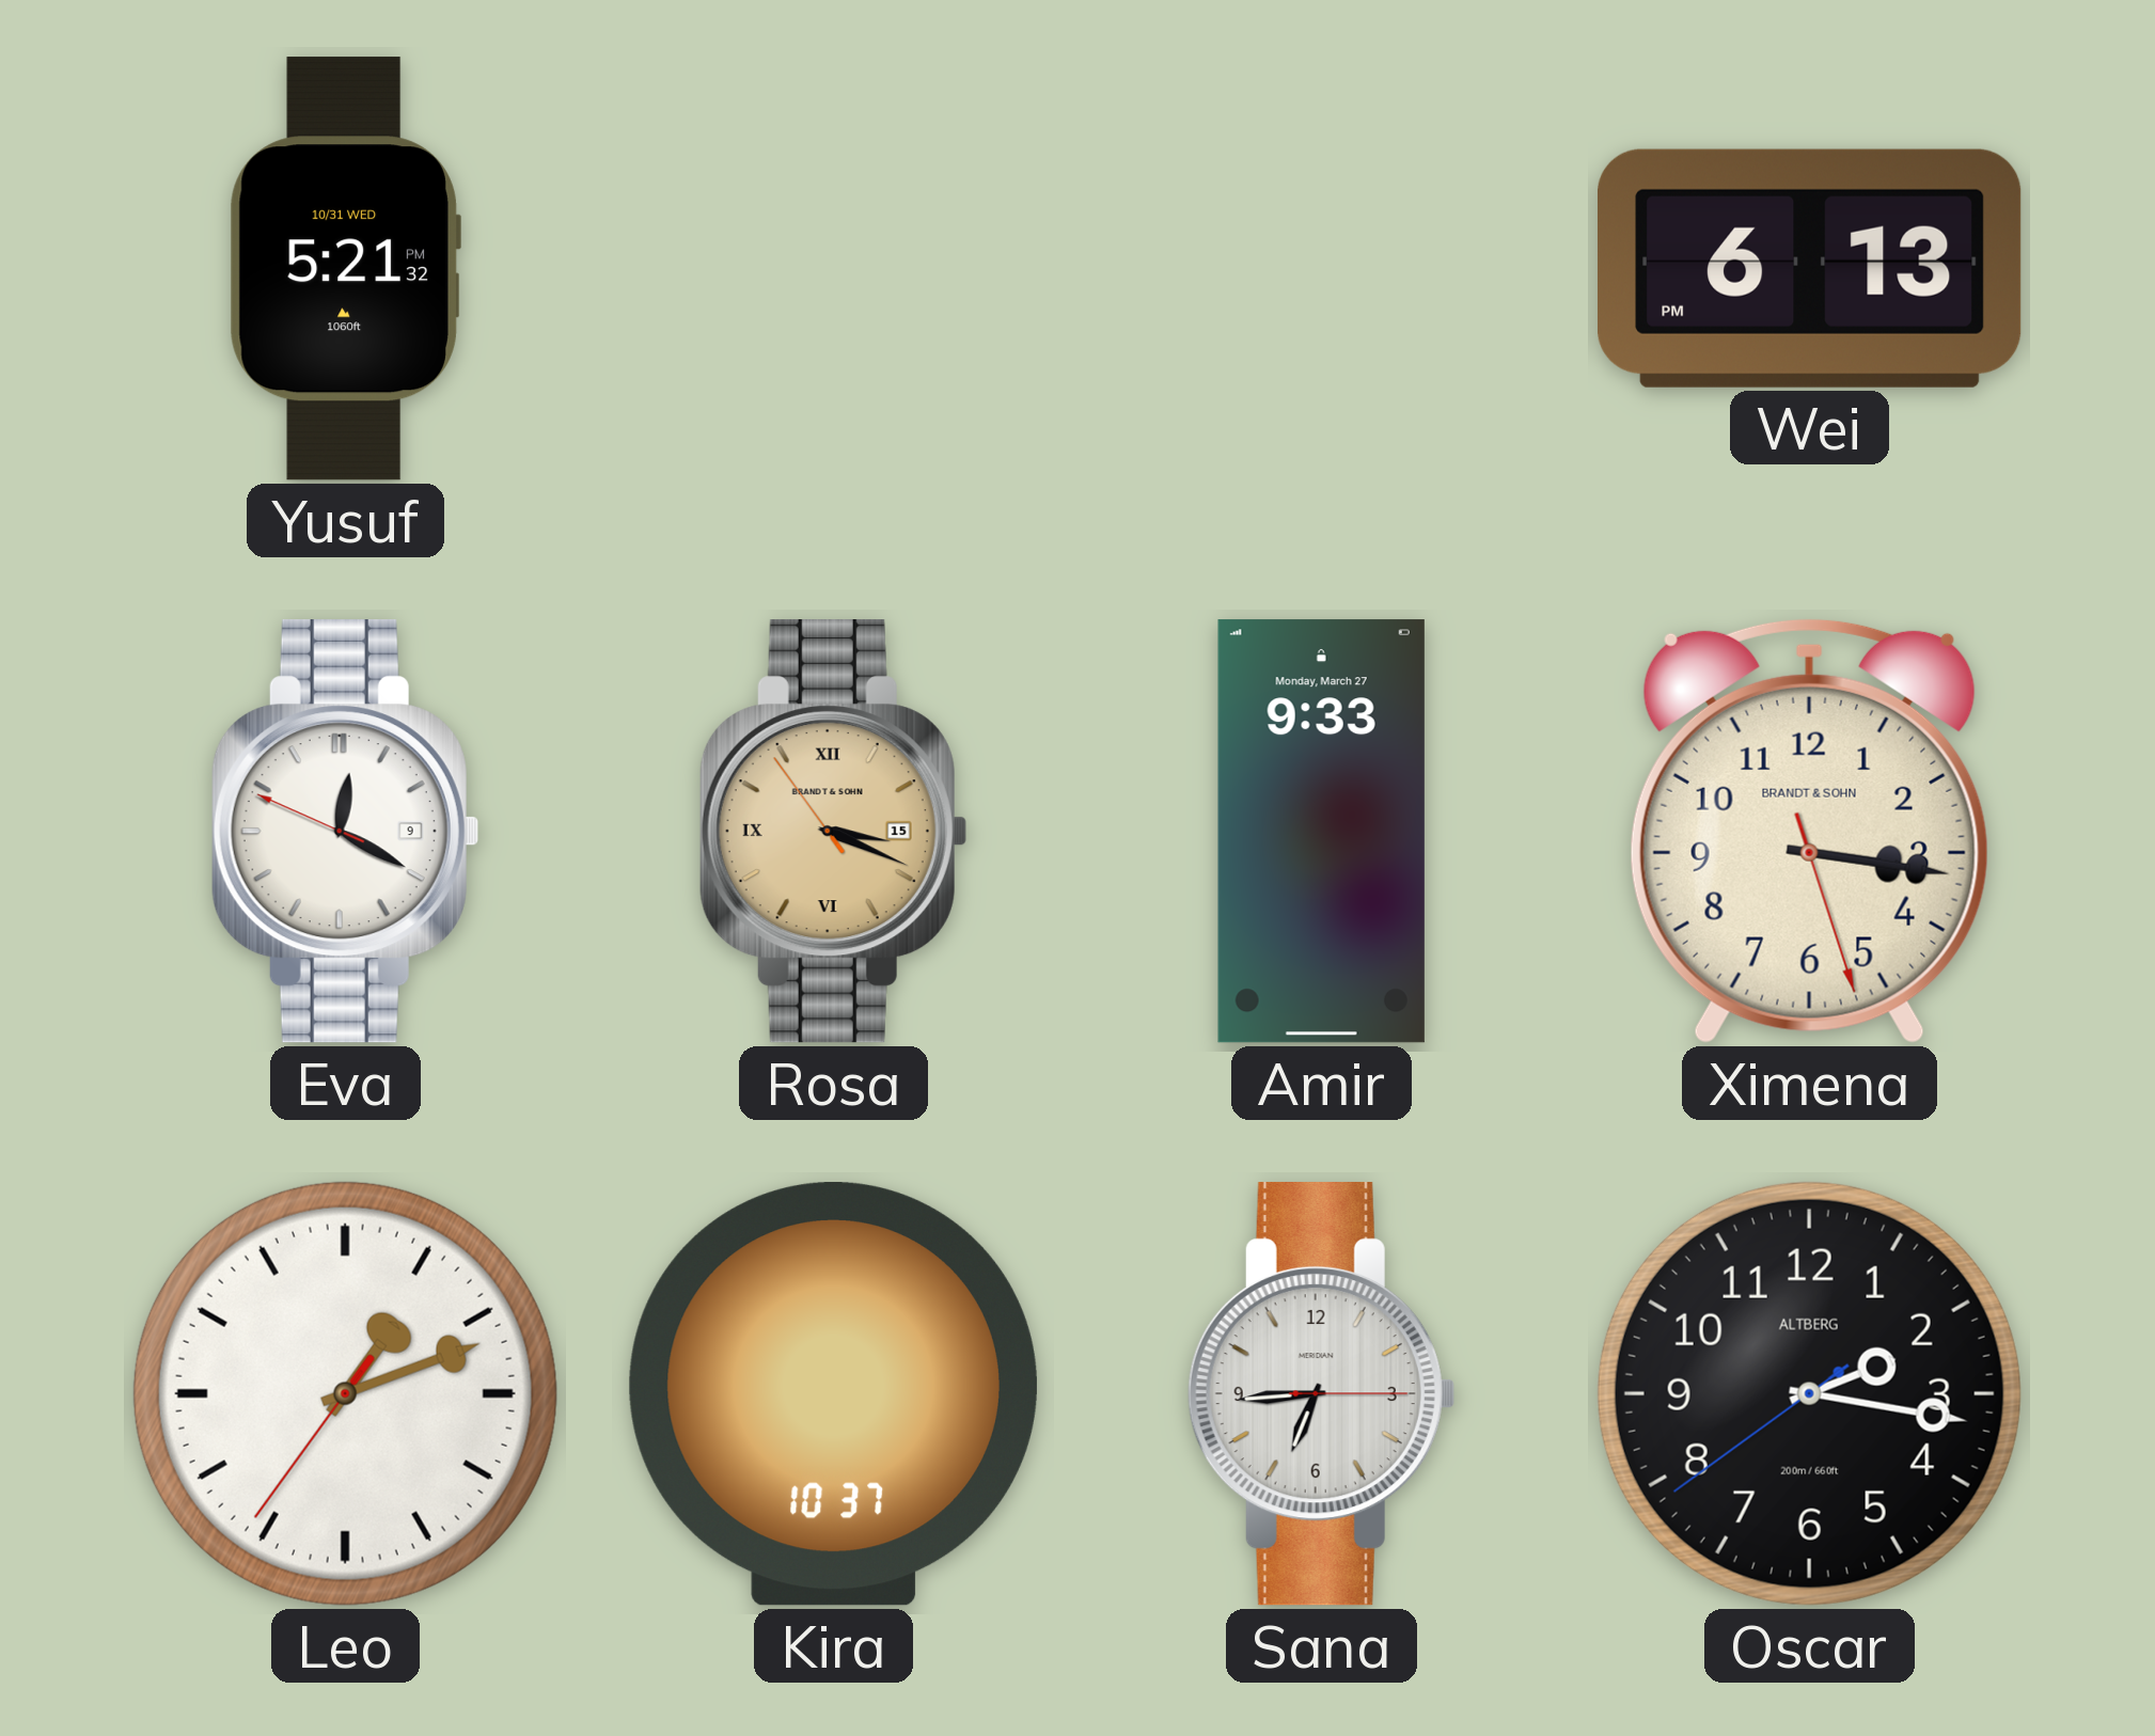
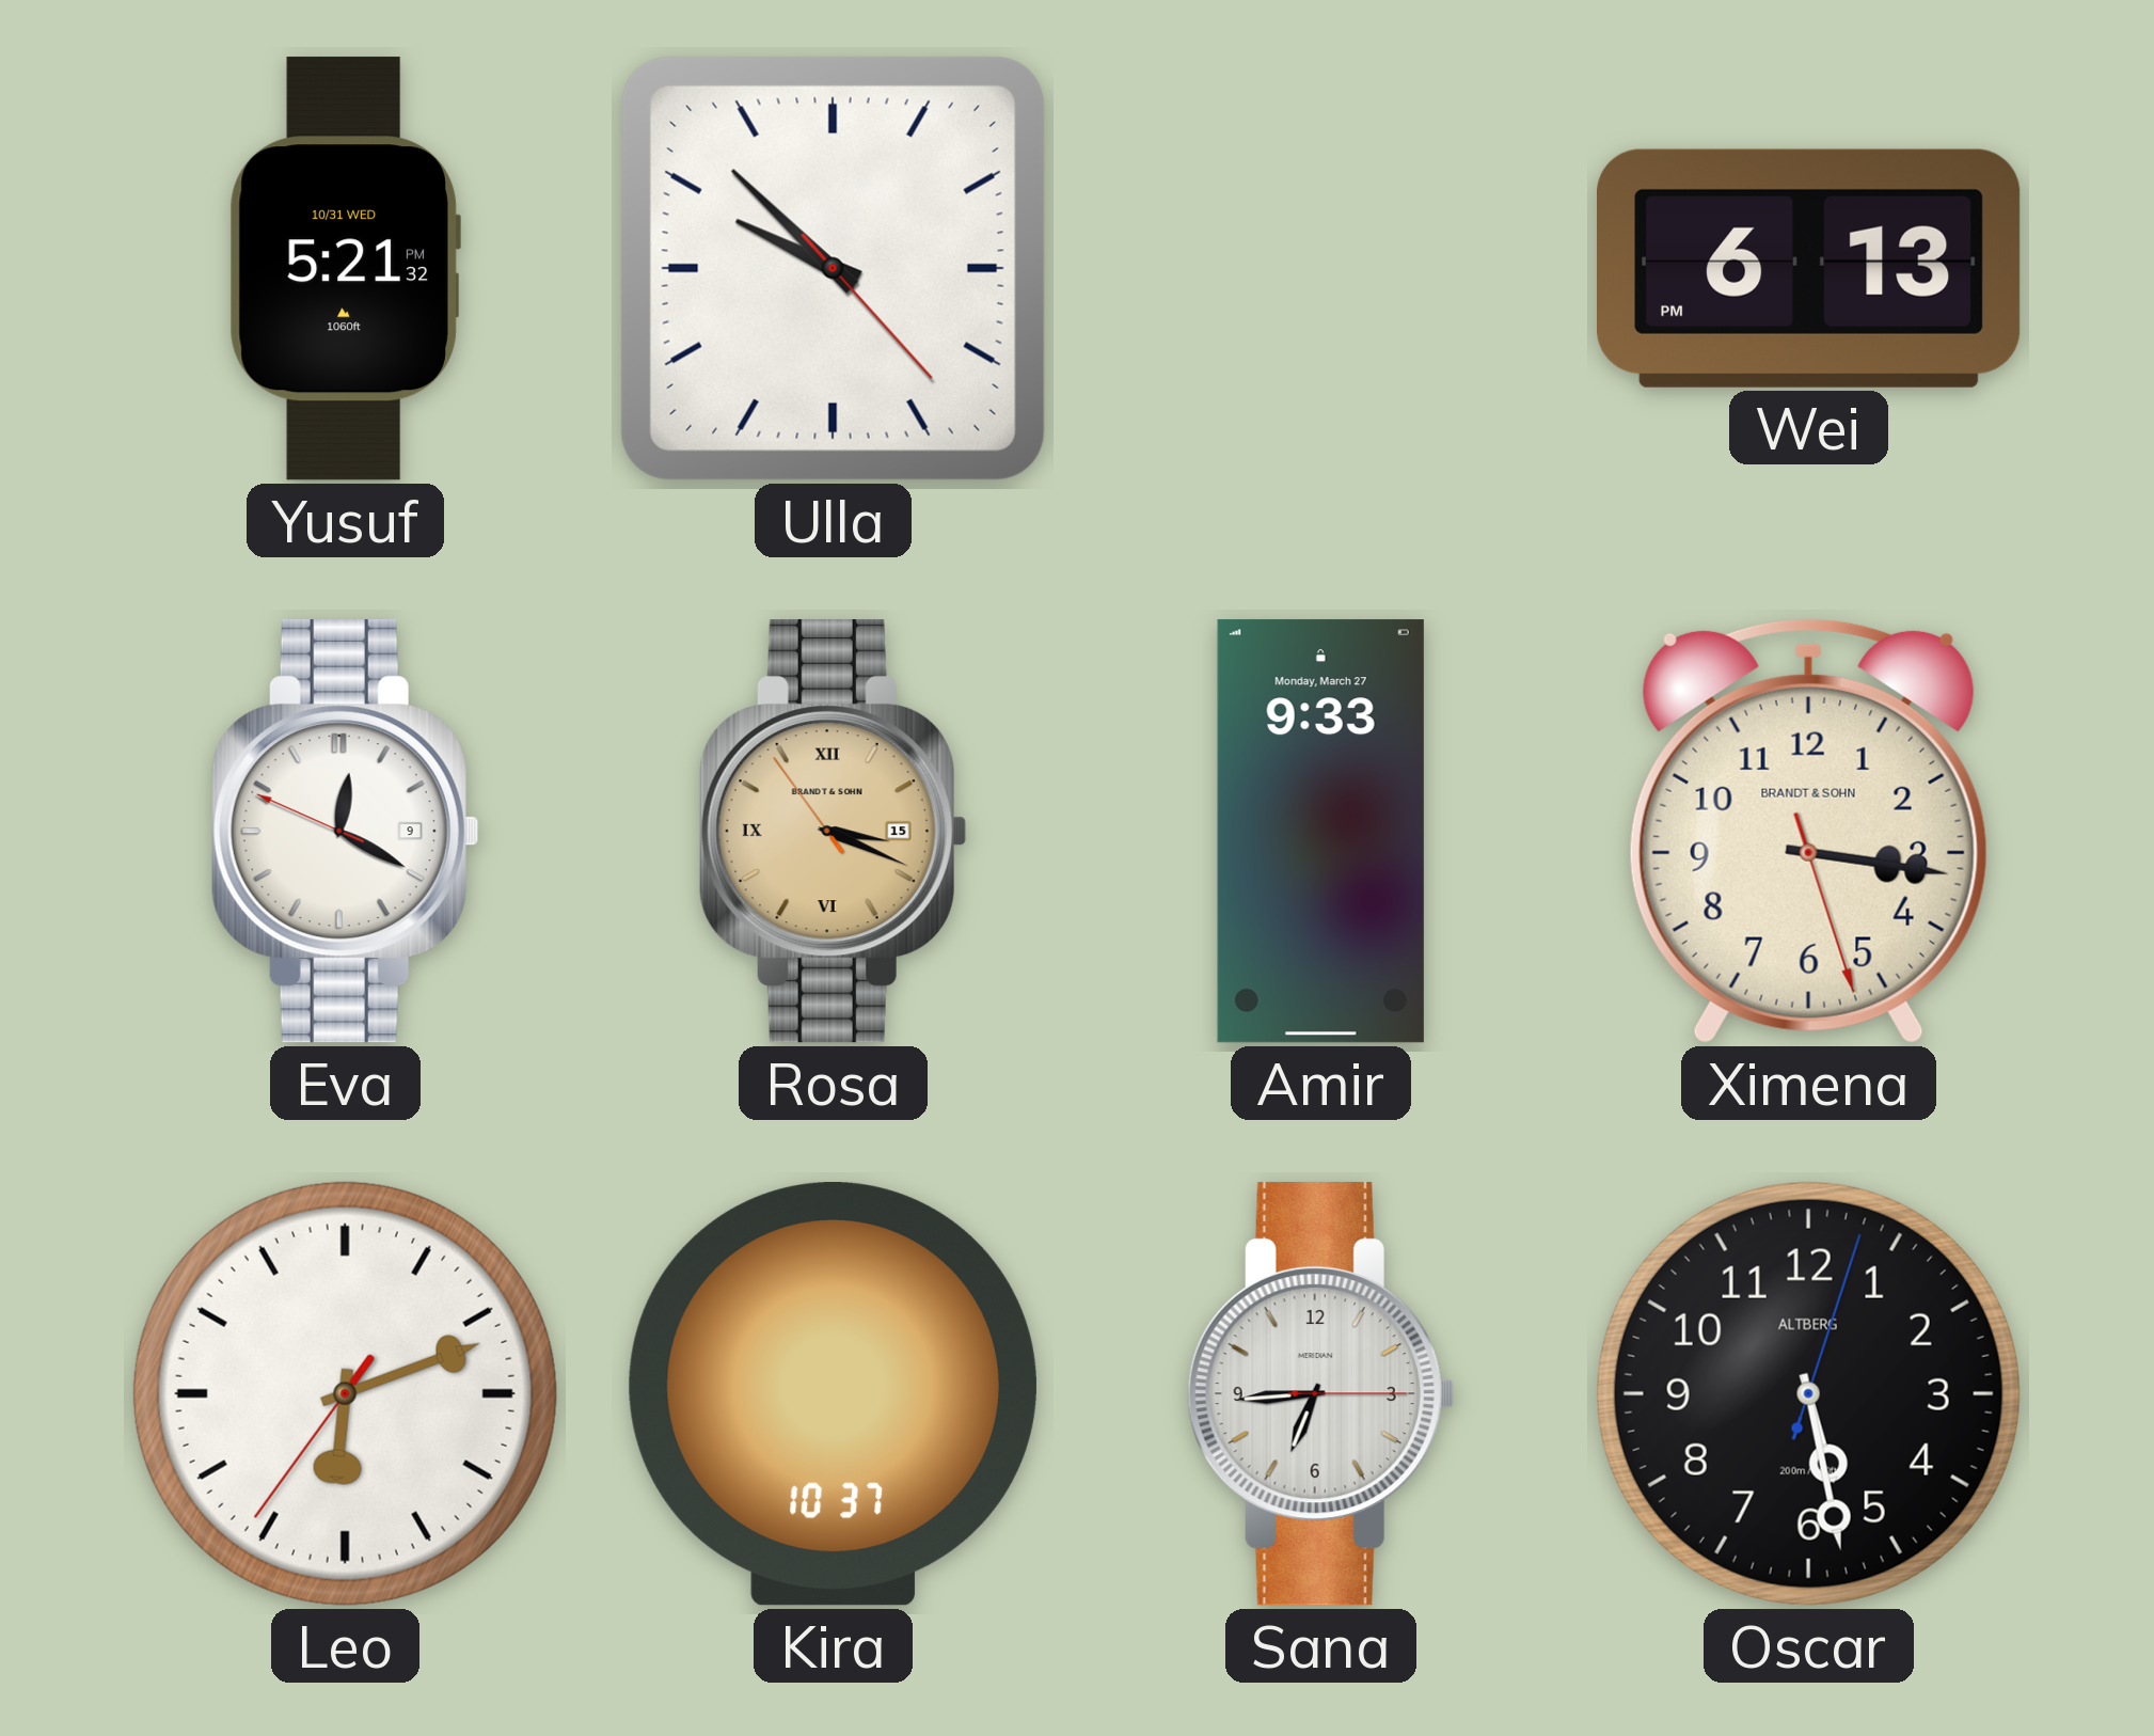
Ulla: none -> 9:52
Leo: 1:11 -> 6:11
Oscar: 2:16 -> 5:28
